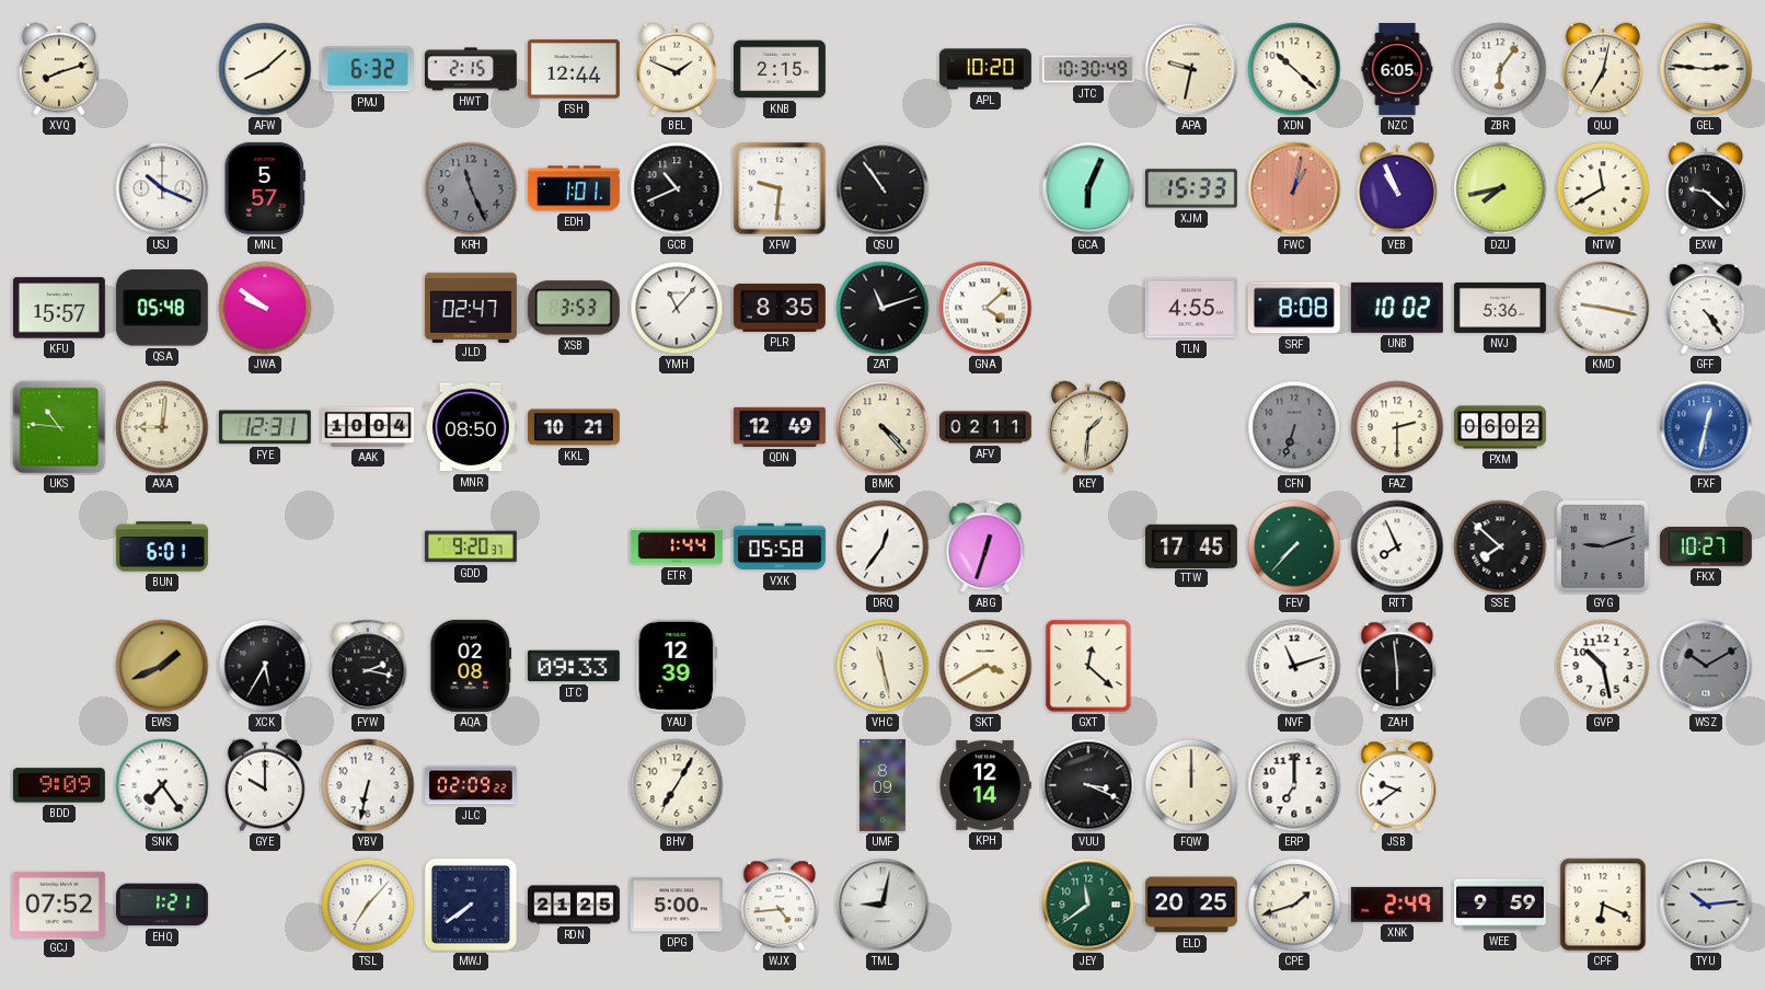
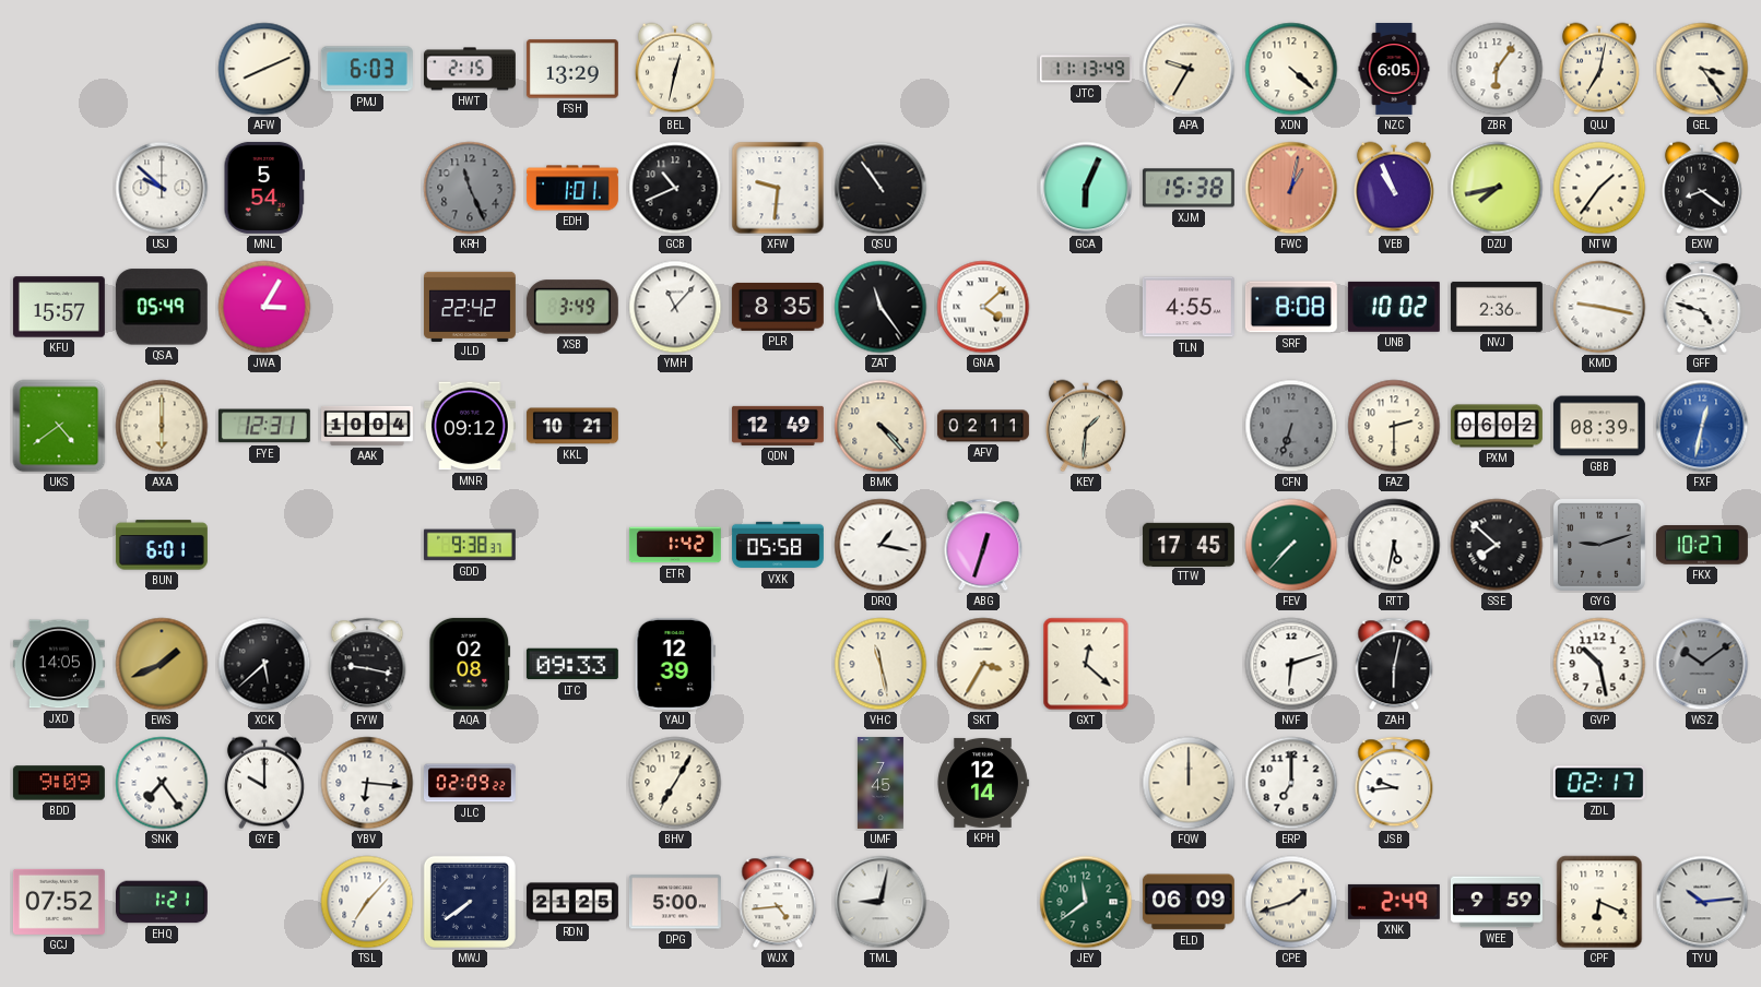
XVQ: 8:12 -> none
AFW: 8:08 -> 8:11
PMJ: 6:32 -> 6:03
FSH: 12:44 -> 13:29
BEL: 1:49 -> 12:32
KNB: 2:15 -> none
APL: 10:20 -> none
JTC: 10:30 -> 11:13
APA: 9:32 -> 9:35
XDN: 10:22 -> 4:22
GEL: 2:46 -> 3:24
USJ: 10:19 -> 9:52
MNL: 5:57 -> 5:54
XJM: 15:33 -> 15:38
NTW: 11:40 -> 1:36
EXW: 9:22 -> 8:21
QSA: 05:48 -> 05:49
JWA: 9:51 -> 3:05
JLD: 02:47 -> 22:42
XSB: 3:53 -> 3:49
ZAT: 11:12 -> 11:24
NVJ: 5:36 -> 2:36
GFF: 4:24 -> 4:48
UKS: 10:46 -> 4:39
AXA: 9:01 -> 6:00
MNR: 08:50 -> 09:12
GBB: none -> 08:39
GDD: 9:20 -> 9:38
ETR: 1:44 -> 1:42
DRQ: 12:36 -> 1:17
RTT: 7:56 -> 5:32
JXD: none -> 14:05
XCK: 5:35 -> 5:38
FYW: 2:17 -> 9:17
SKT: 3:40 -> 3:35
NVF: 11:12 -> 6:12
ZAH: 5:59 -> 6:02
WSZ: 10:10 -> 10:09
YBV: 6:32 -> 6:16
UMF: 8:09 -> 7:45
VUU: 3:19 -> none
JSB: 9:39 -> 9:44
ZDL: none -> 02:17
ELD: 20:25 -> 06:09
